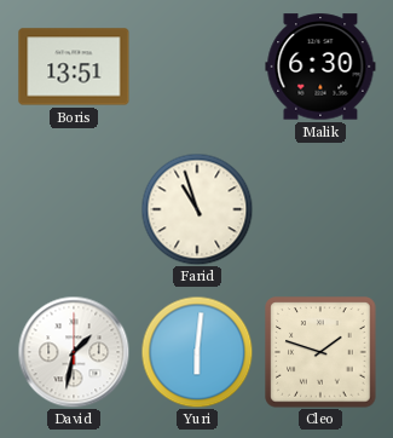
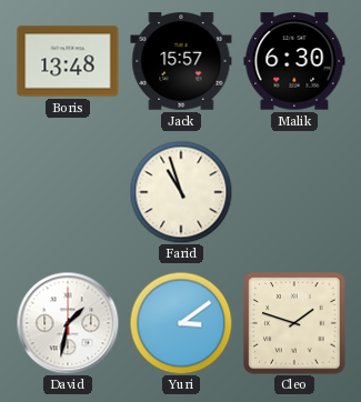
Boris: 13:51 -> 13:48
Jack: none -> 15:57
Yuri: 6:01 -> 3:09
